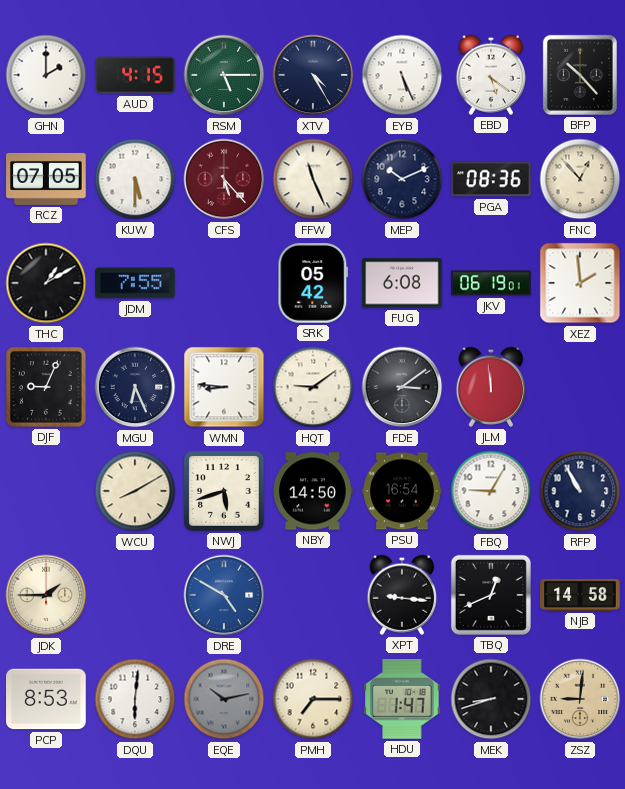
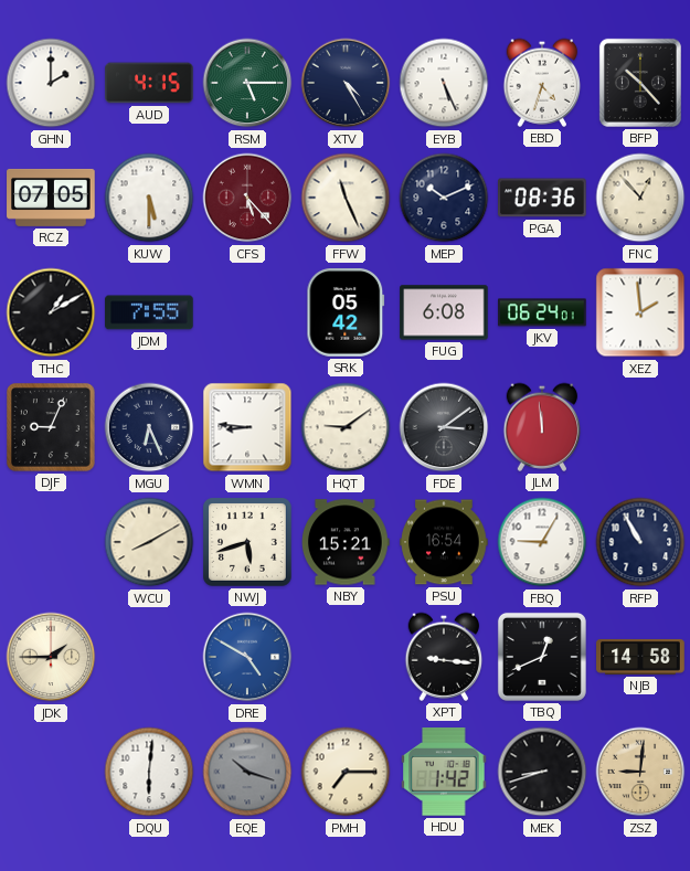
EBD: 5:21 -> 4:33
JKV: 06:19 -> 06:24
NBY: 14:50 -> 15:21
PCP: 8:53 -> none
EQE: 10:13 -> 10:18
HDU: 1:47 -> 1:42
